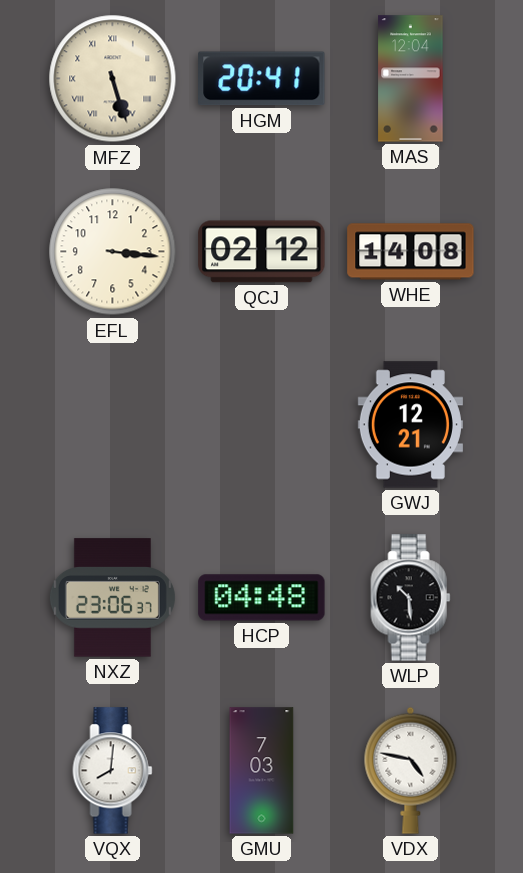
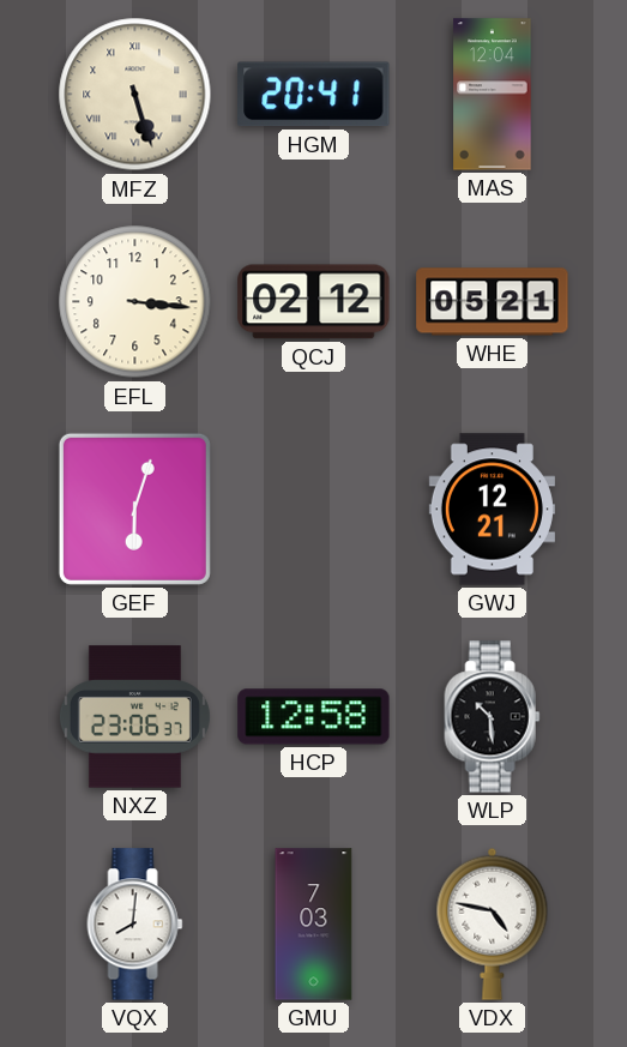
WHE: 14:08 -> 05:21
GEF: none -> 6:03
HCP: 04:48 -> 12:58
